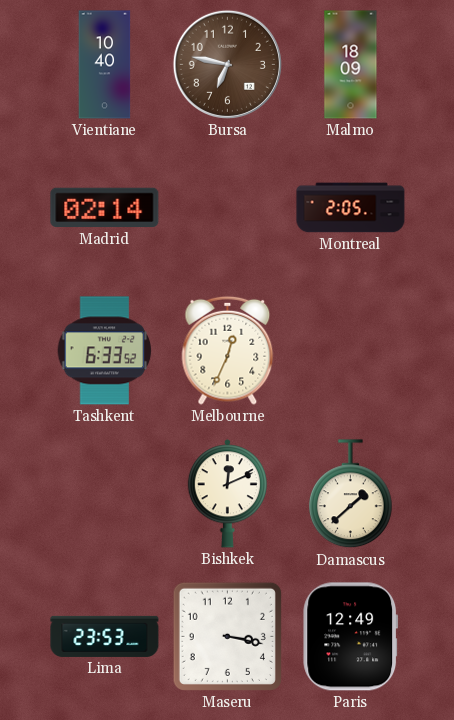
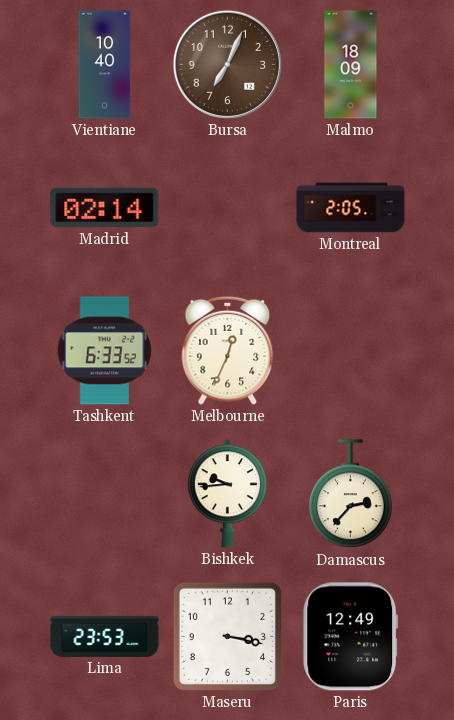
Bursa: 6:47 -> 7:04
Bishkek: 12:11 -> 9:44
Damascus: 1:38 -> 2:37
